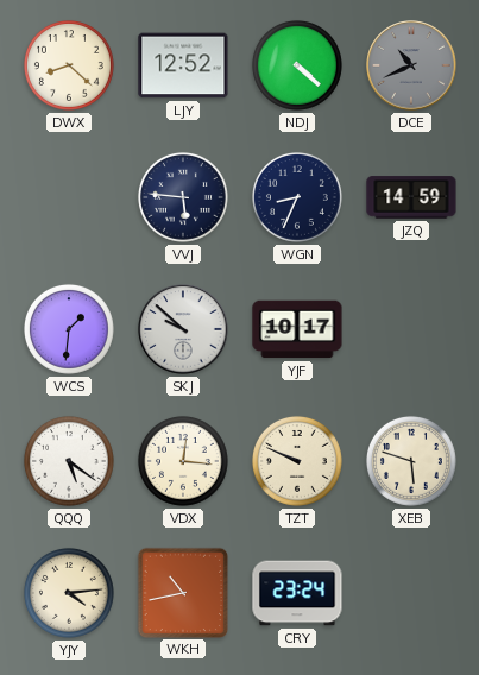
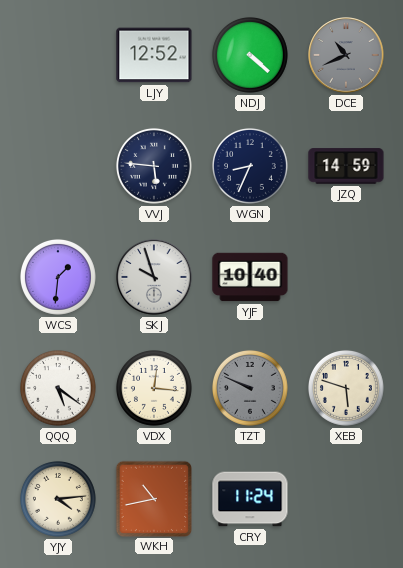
DWX: 8:22 -> none
SKJ: 9:52 -> 9:57
YJF: 10:17 -> 10:40
TZT dial: cream -> grey
CRY: 23:24 -> 11:24
